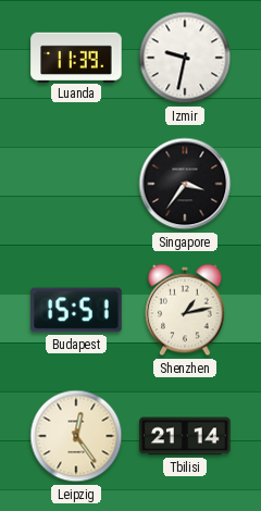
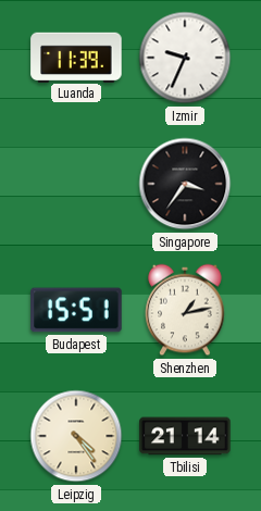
Izmir: 9:32 -> 9:34
Leipzig: 12:24 -> 4:24
